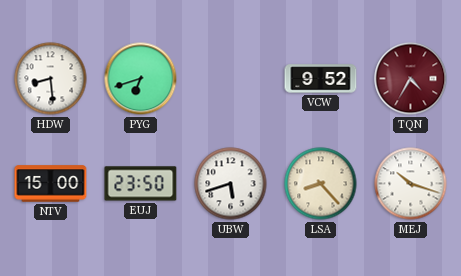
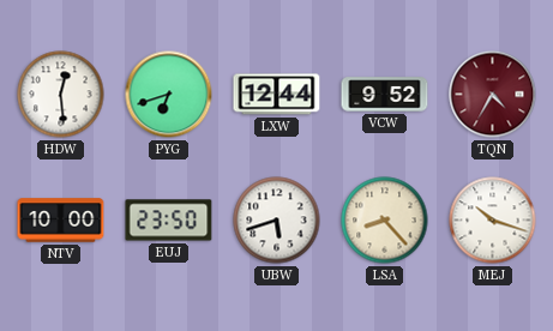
HDW: 8:29 -> 12:29
LXW: none -> 12:44
NTV: 15:00 -> 10:00
